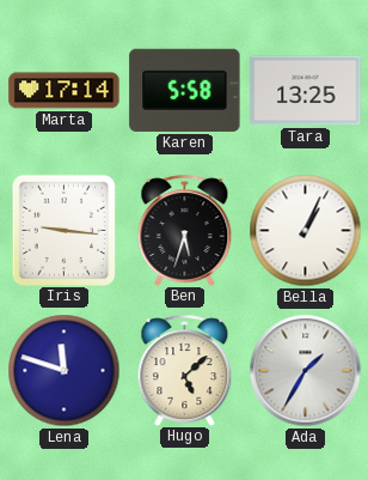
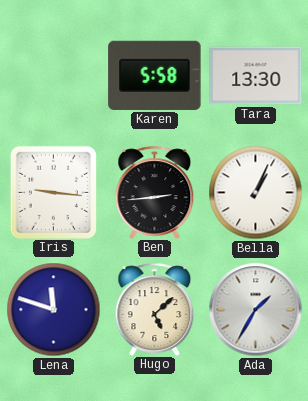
Marta: 17:14 -> none
Tara: 13:25 -> 13:30
Ben: 5:33 -> 2:44
